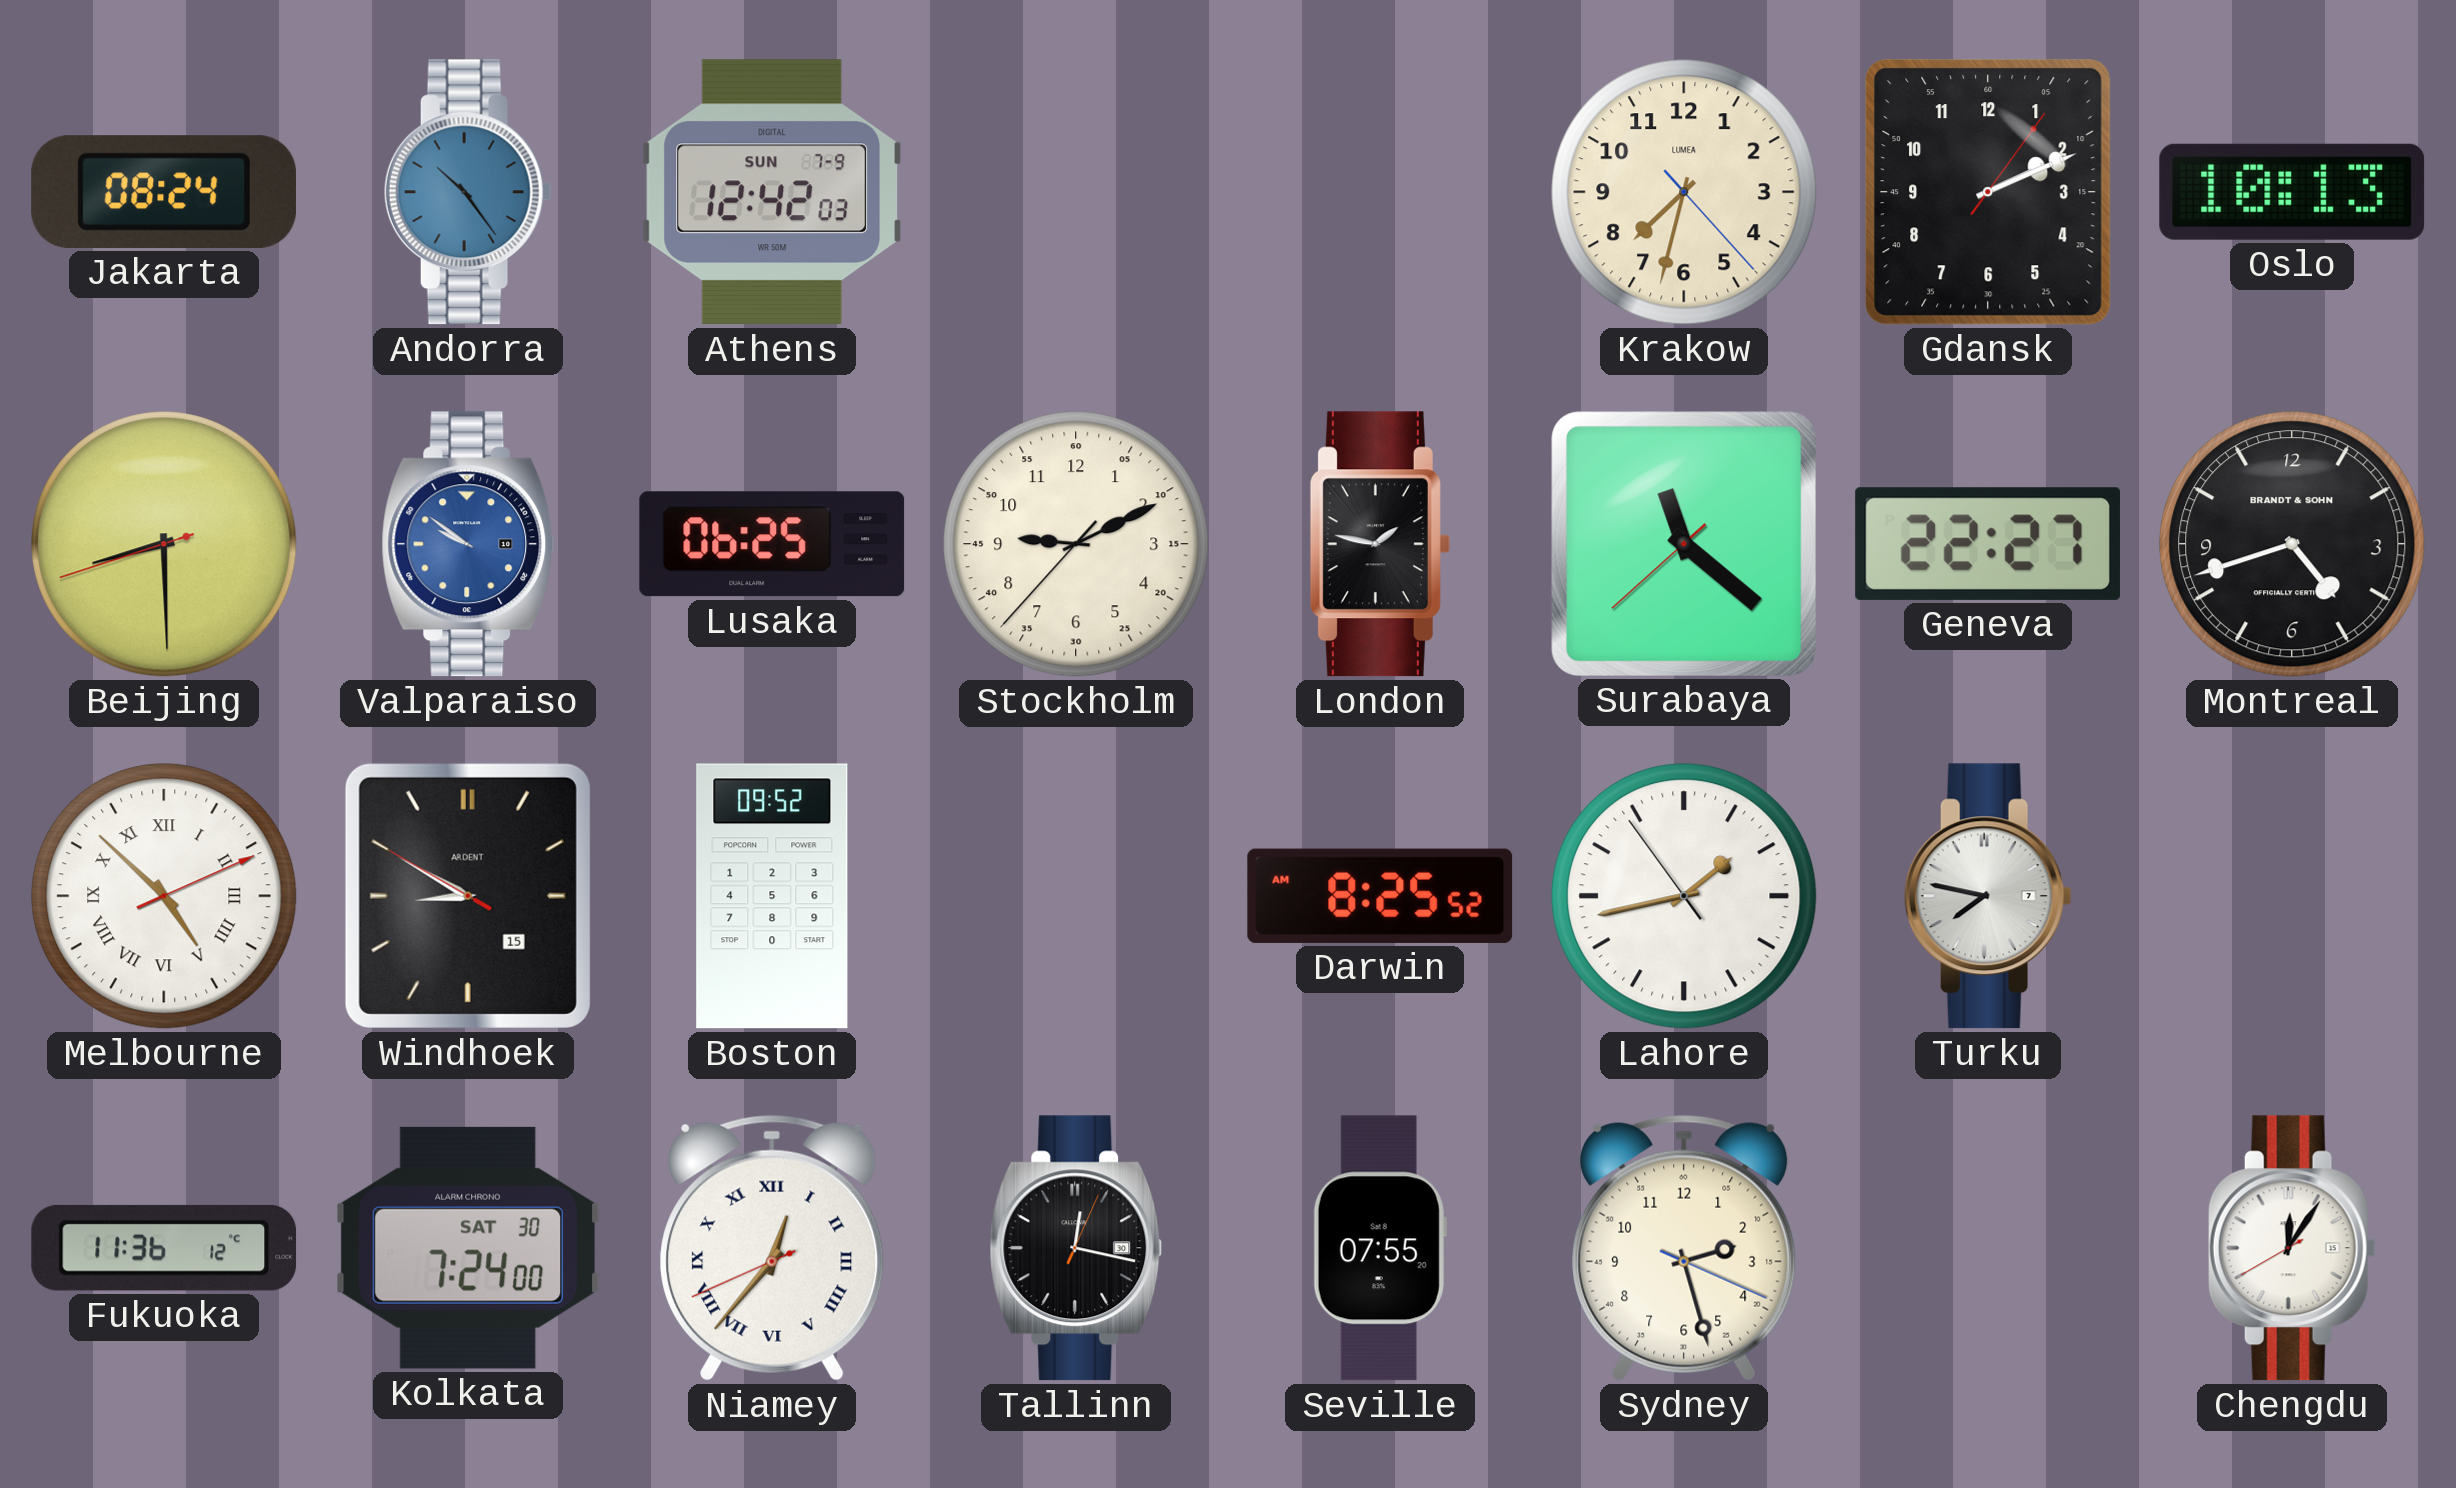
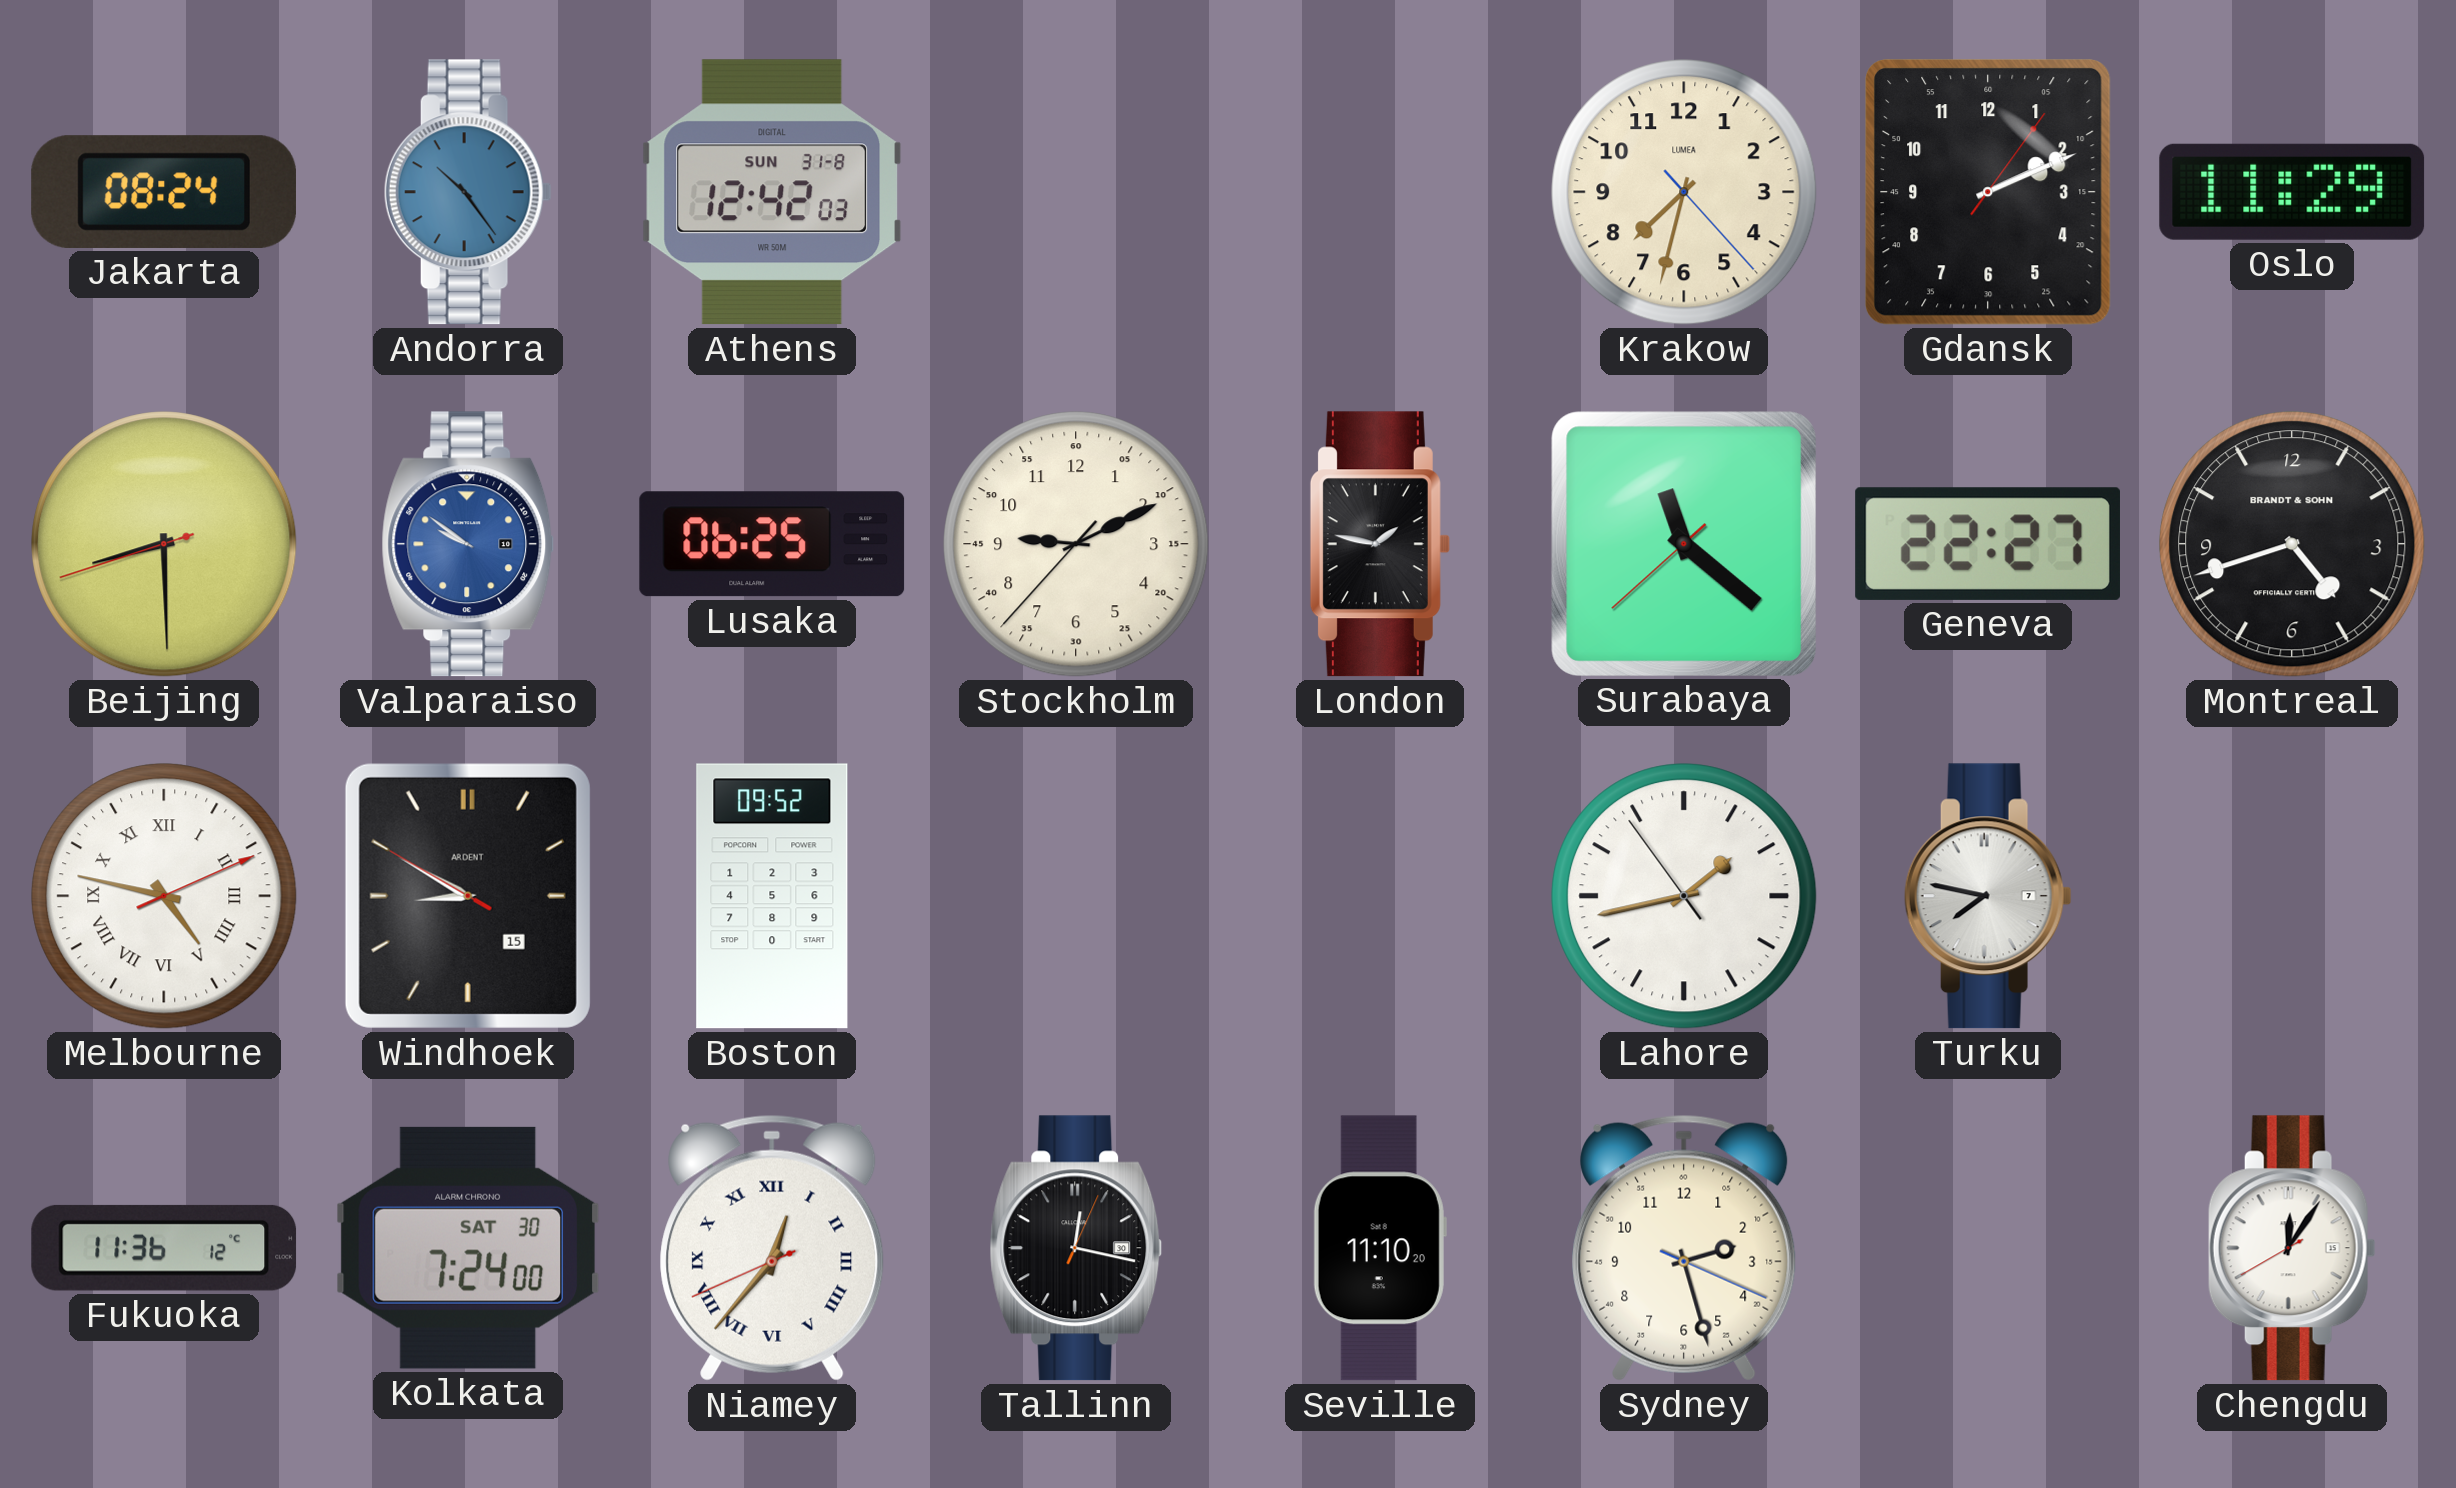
Athens date: SUN 7-9 -> SUN 31-8
Oslo: 10:13 -> 11:29
Melbourne: 4:52 -> 4:47
Darwin: 8:25 -> none
Seville: 07:55 -> 11:10
